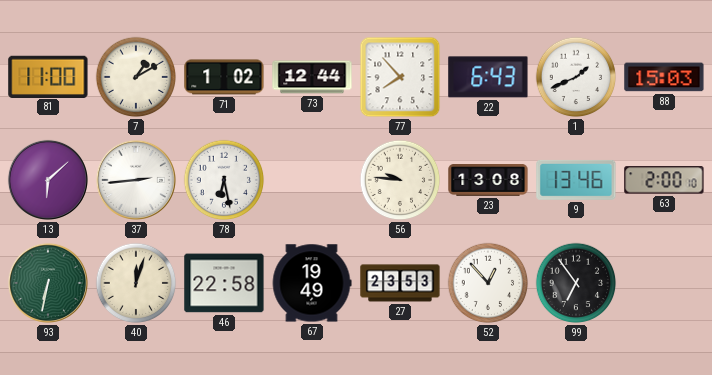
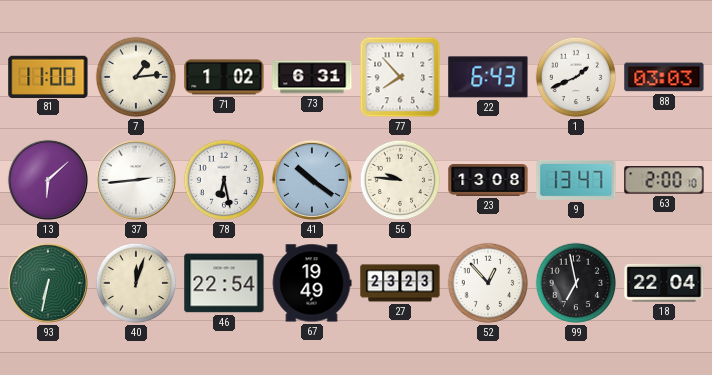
7: 1:10 -> 1:14
73: 12:44 -> 6:31
88: 15:03 -> 03:03
41: none -> 10:21
9: 13:46 -> 13:47
46: 22:58 -> 22:54
27: 23:53 -> 23:23
99: 6:54 -> 6:58
18: none -> 22:04
